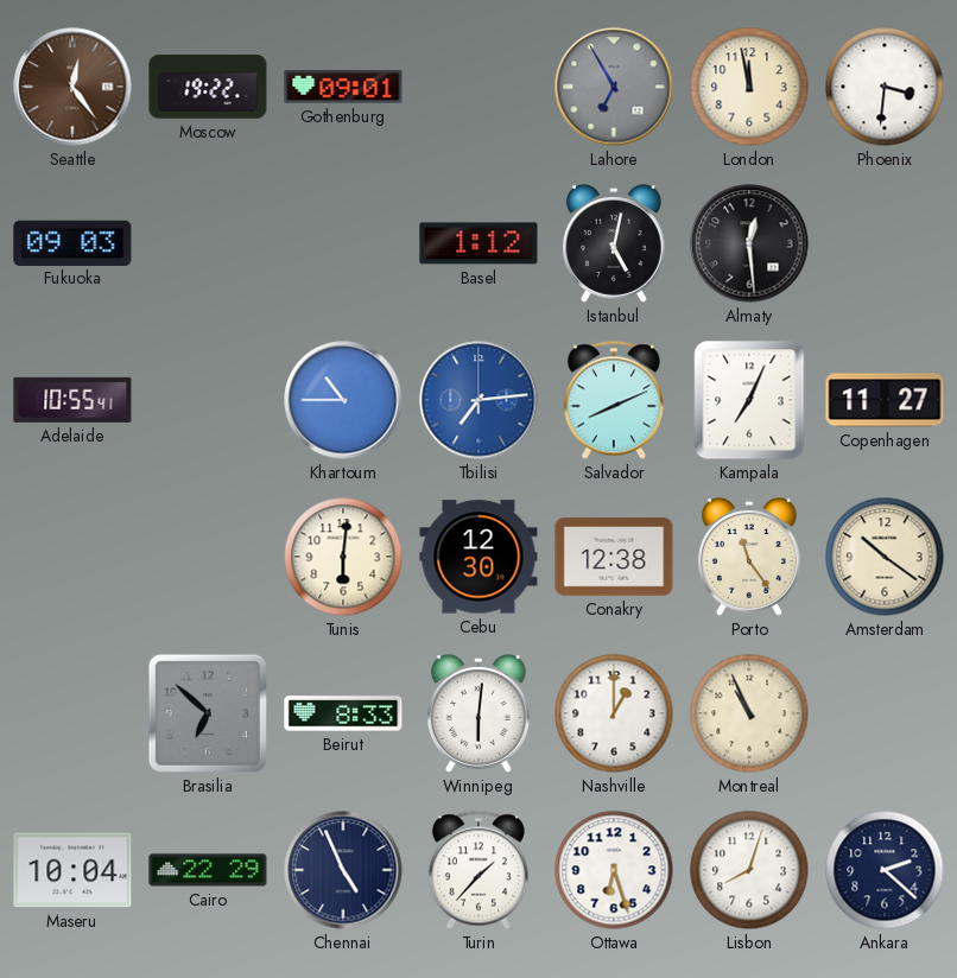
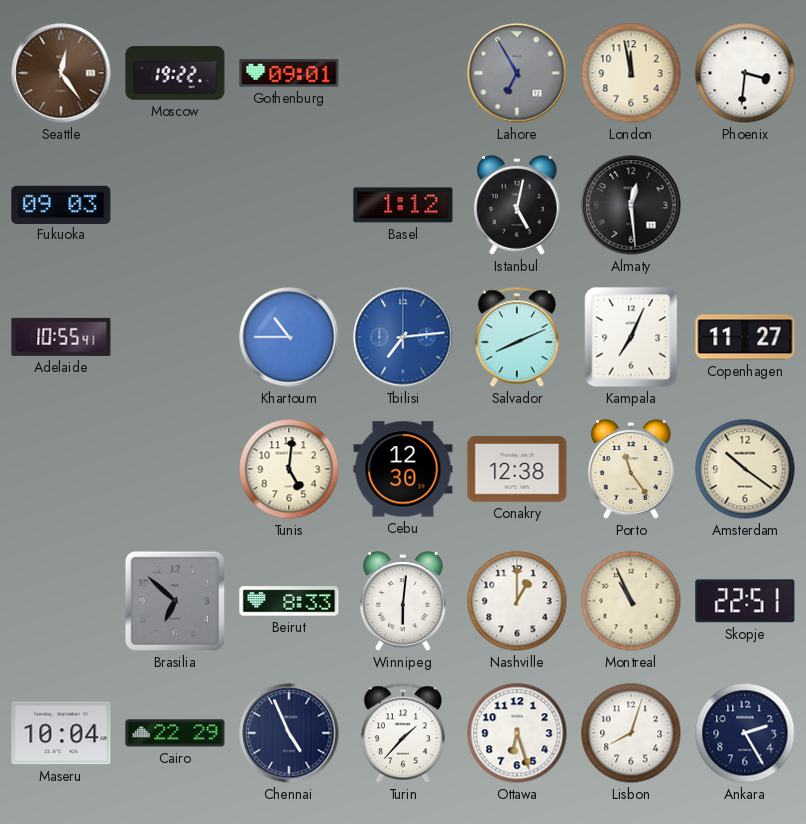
Tunis: 6:01 -> 5:01
Skopje: none -> 22:51
Ankara: 2:22 -> 2:25
